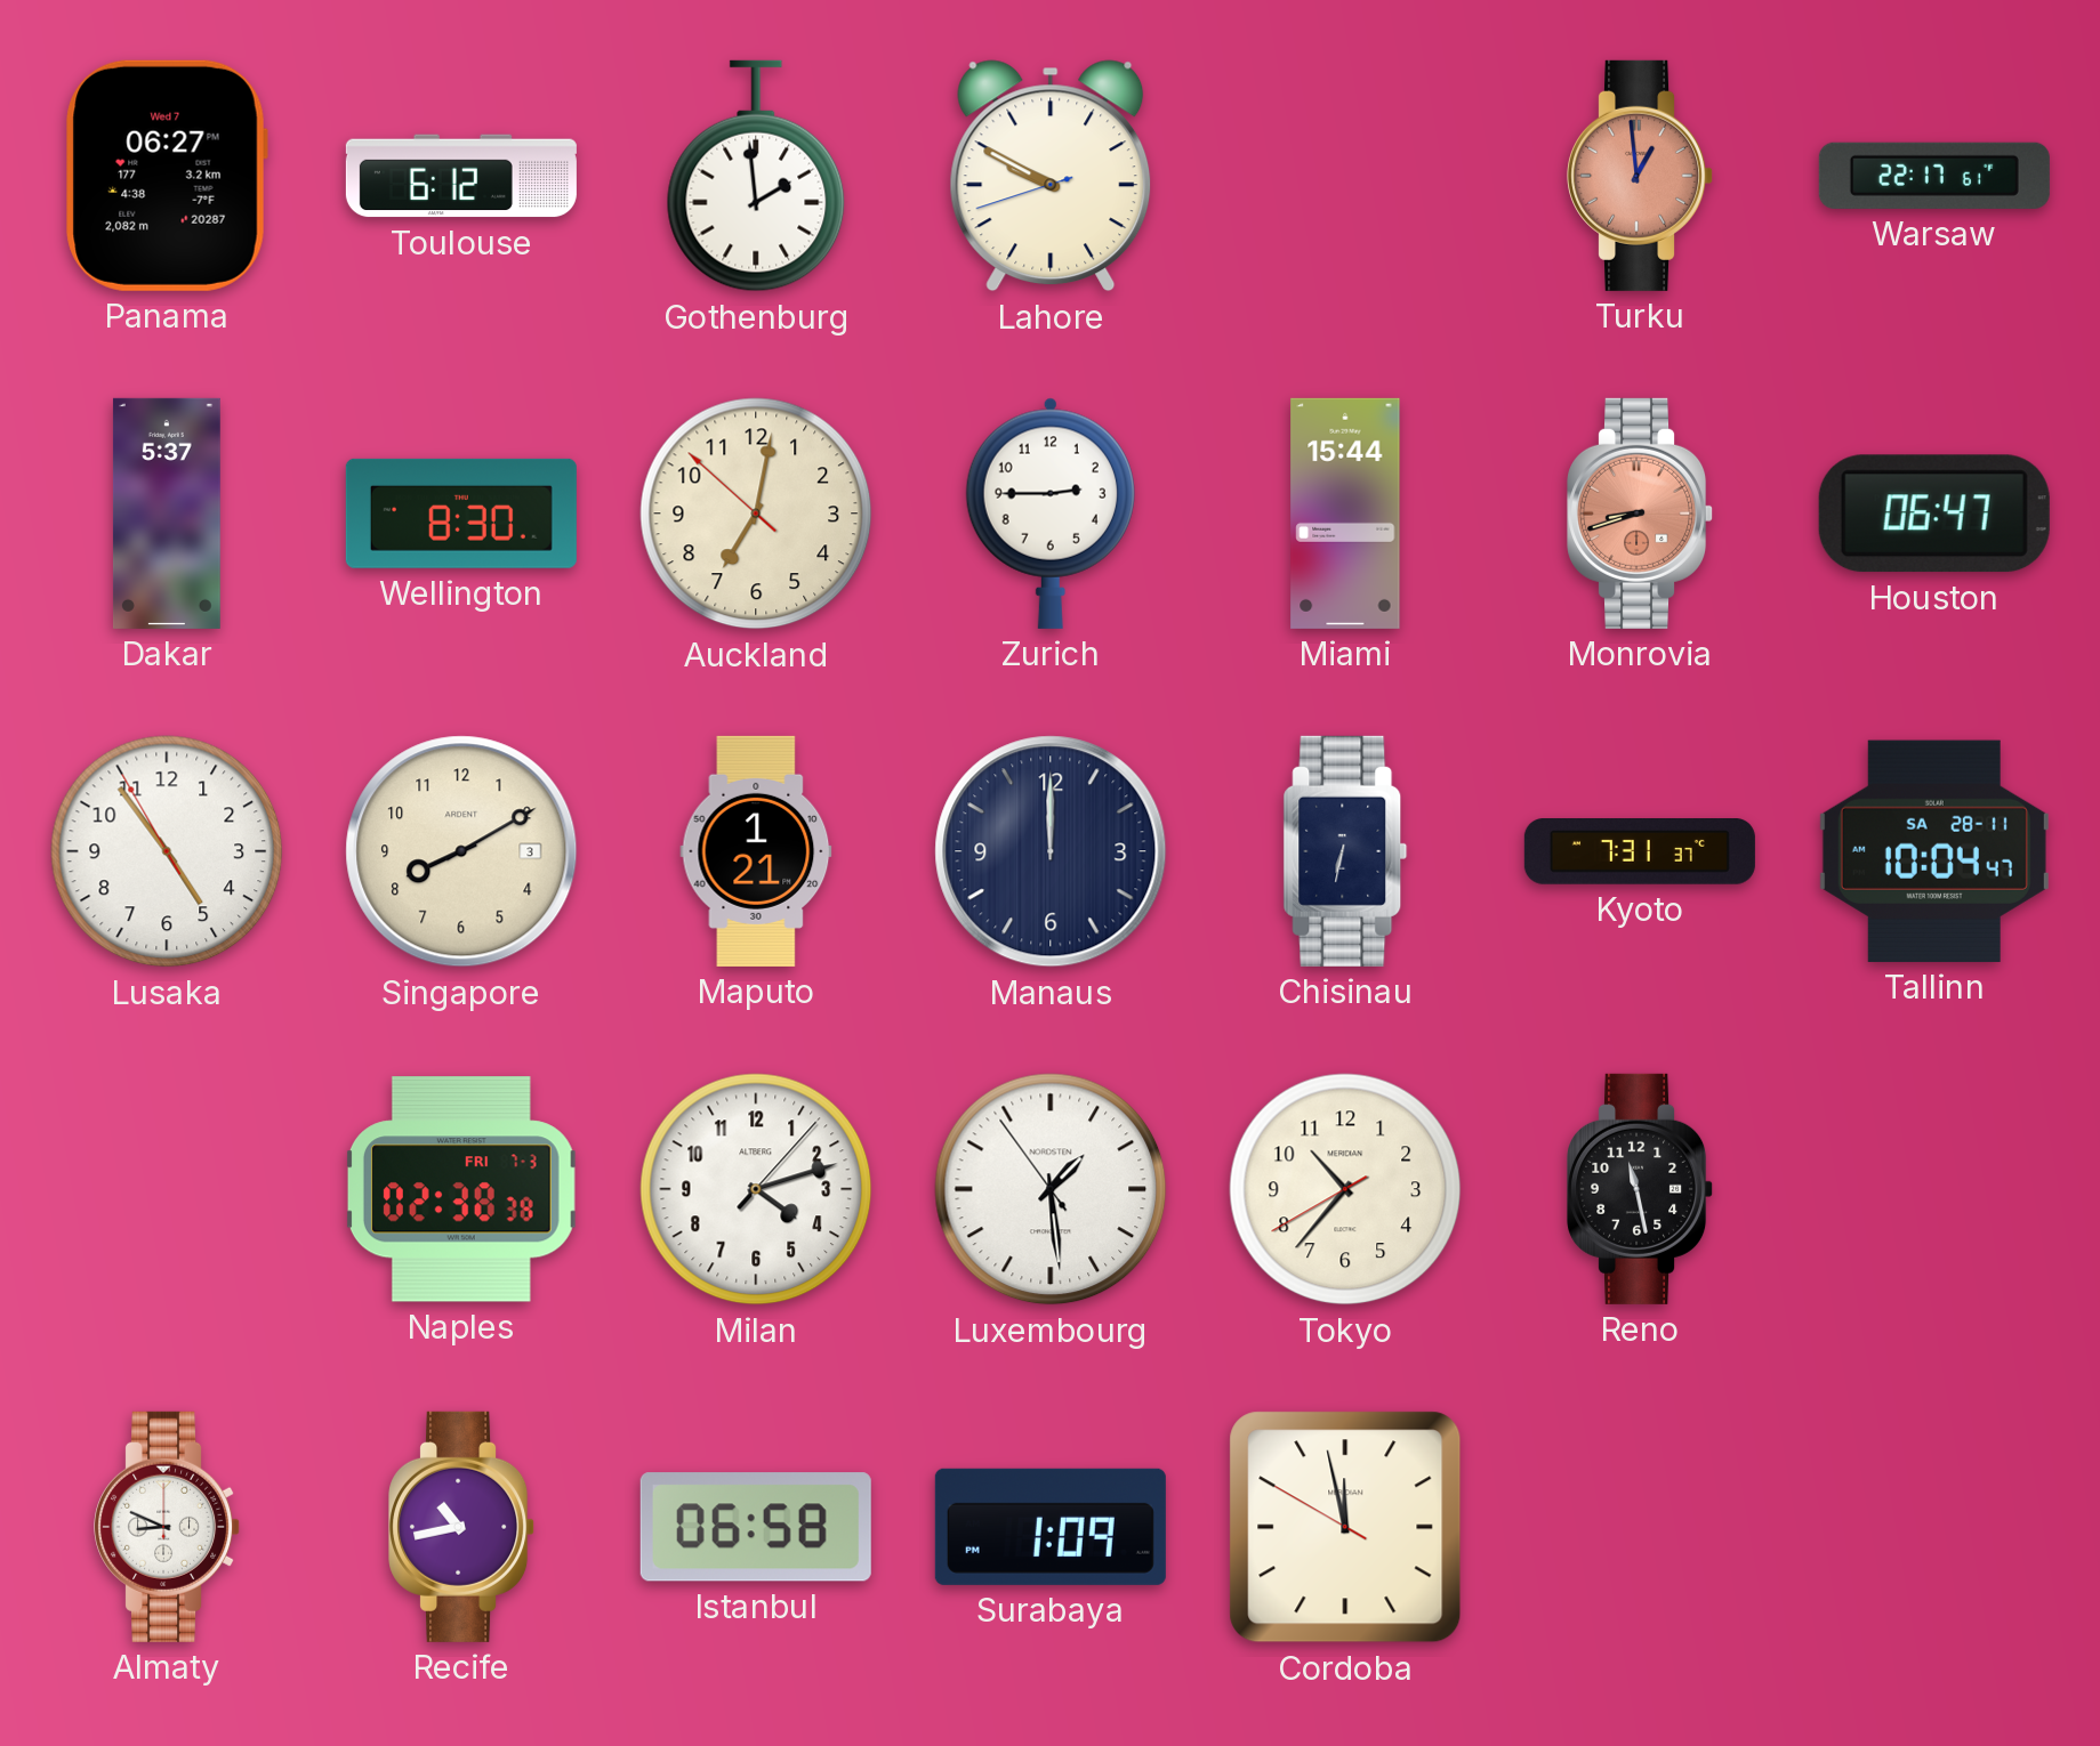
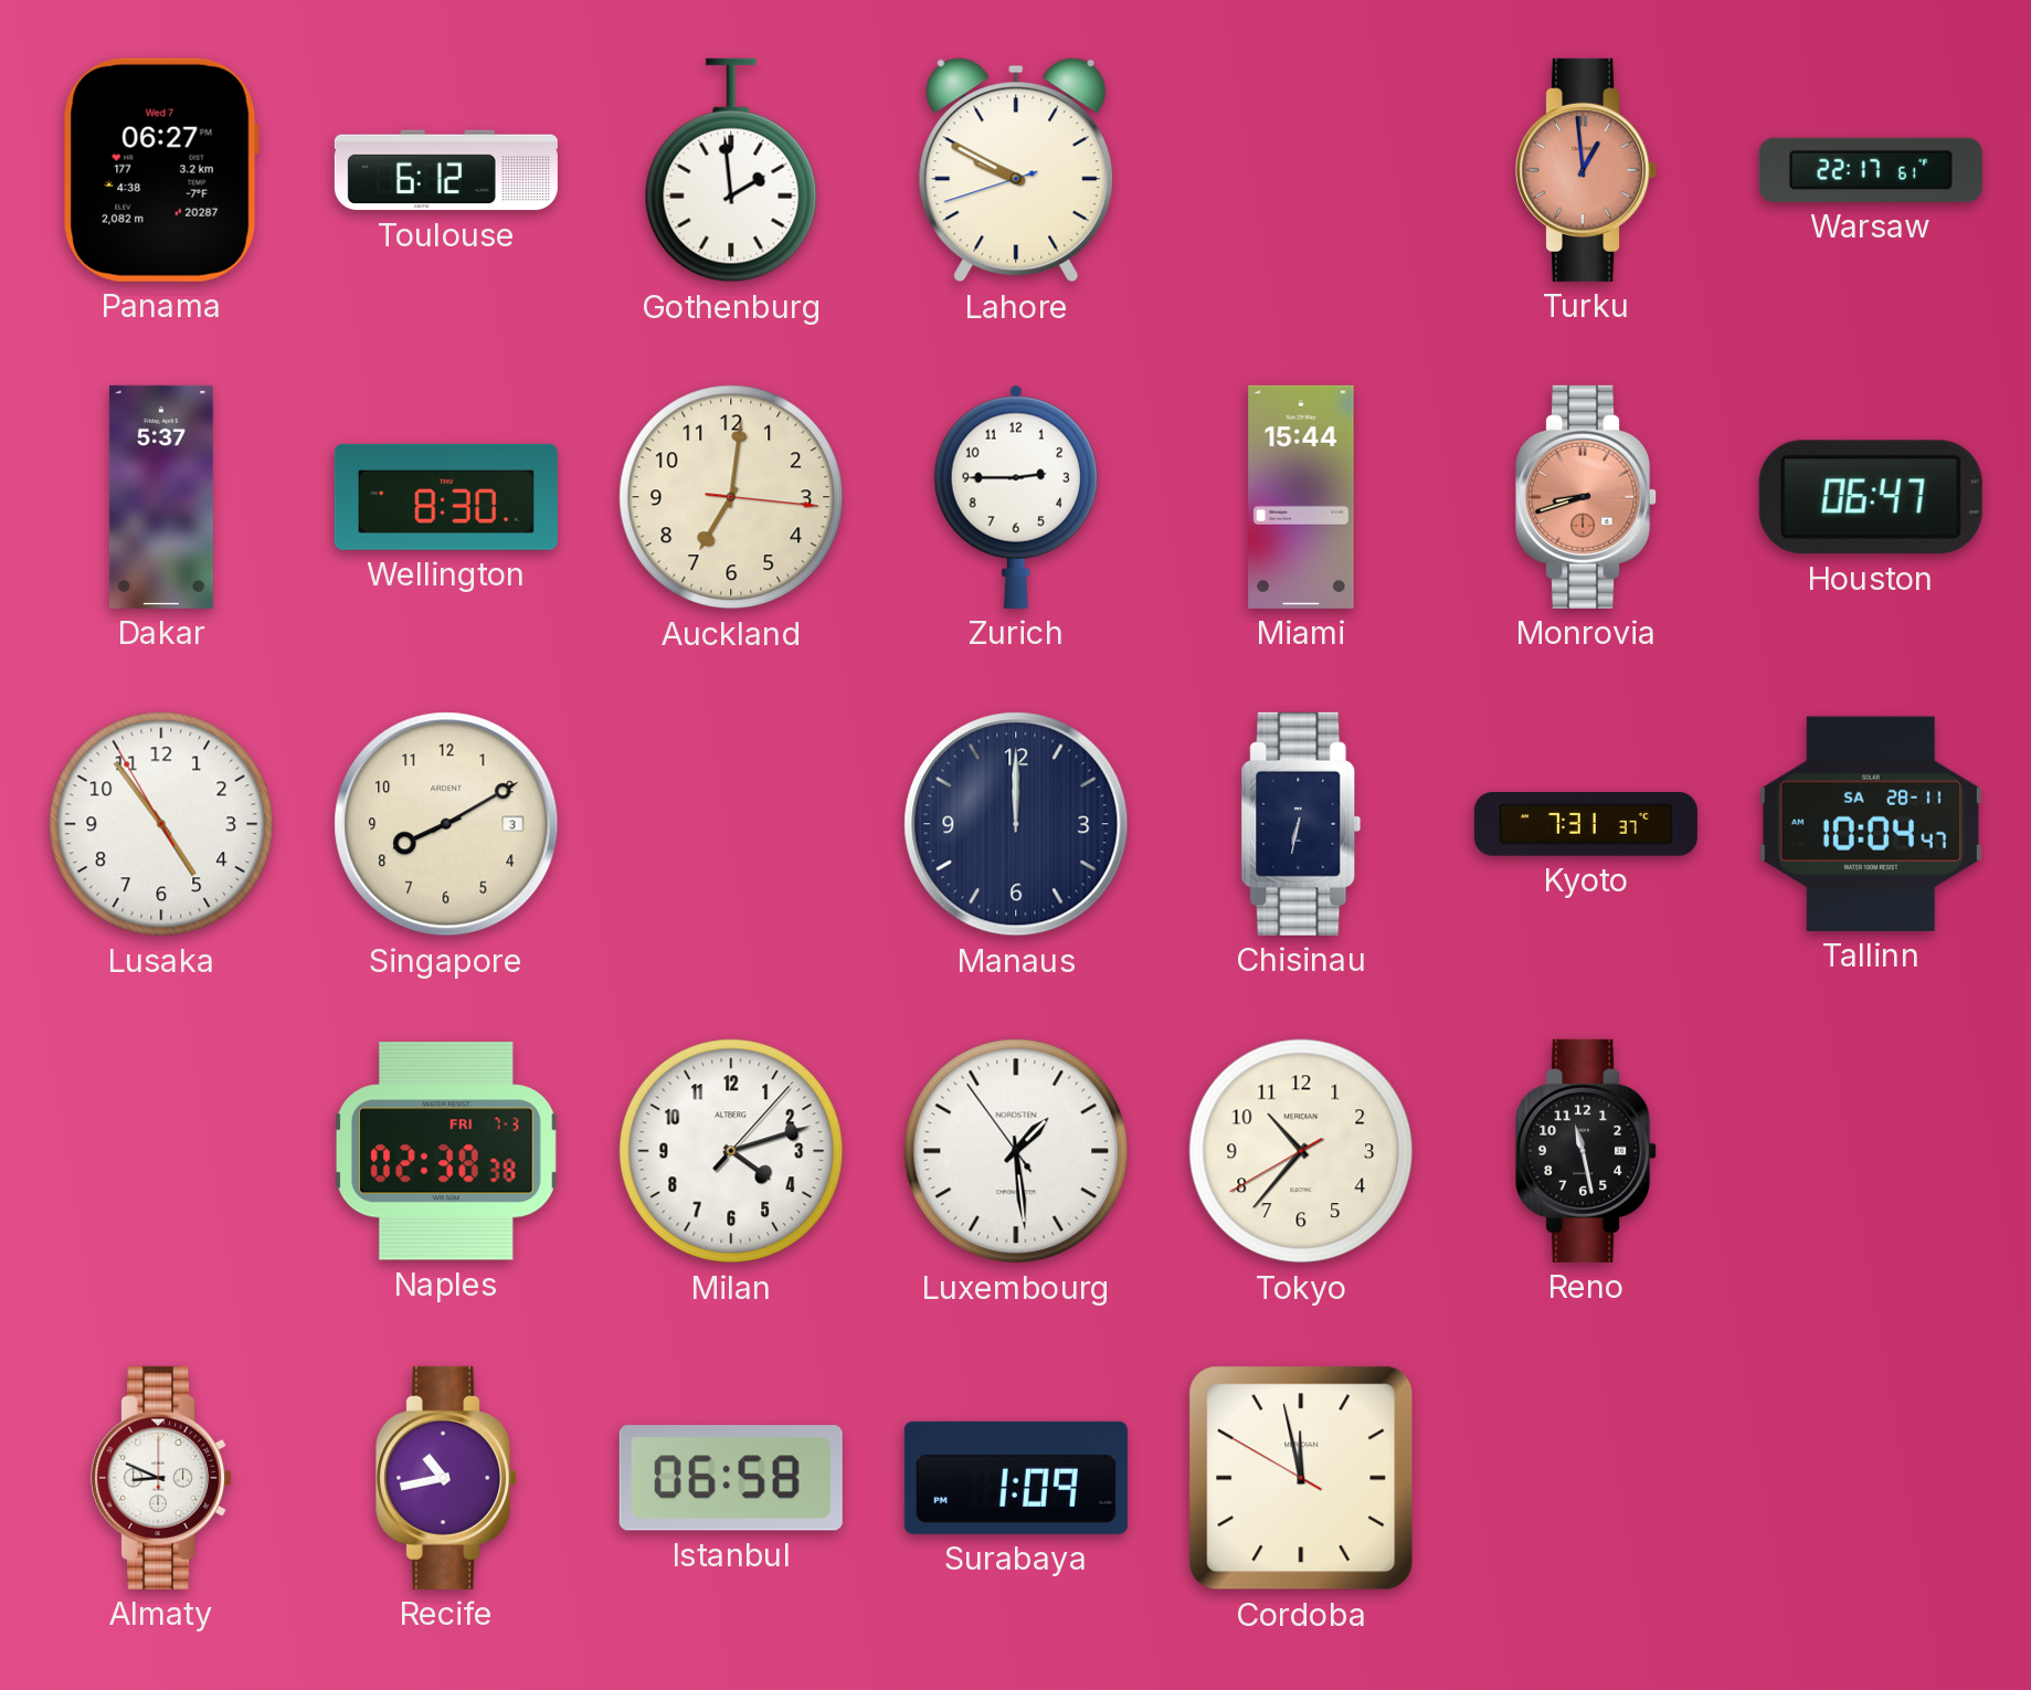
Auckland: 7:01:52 -> 7:01:16
Maputo: 1:21 -> none
